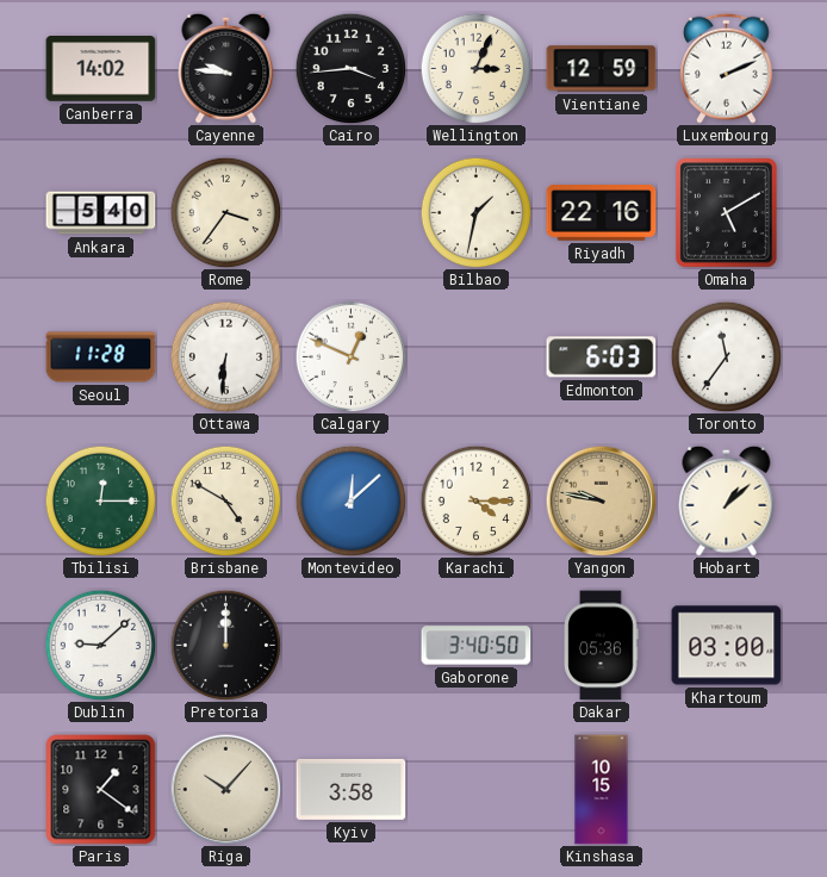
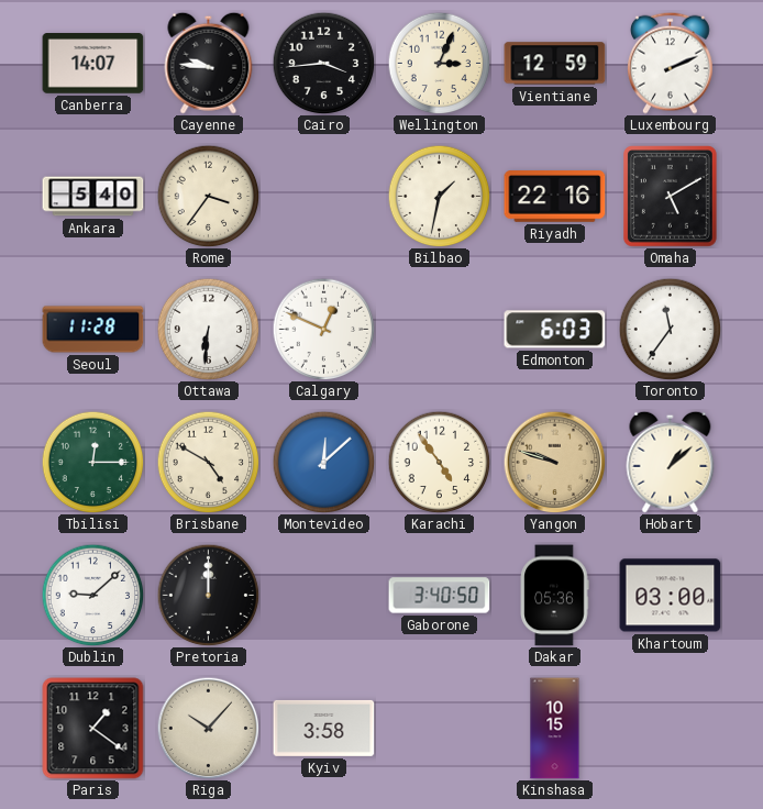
Canberra: 14:02 -> 14:07
Karachi: 4:15 -> 4:54
Yangon: 9:47 -> 9:48
